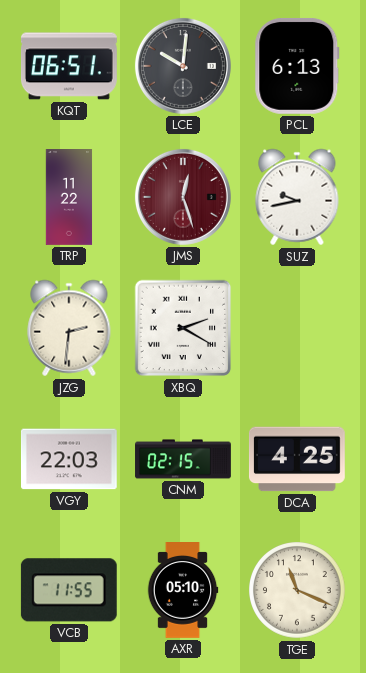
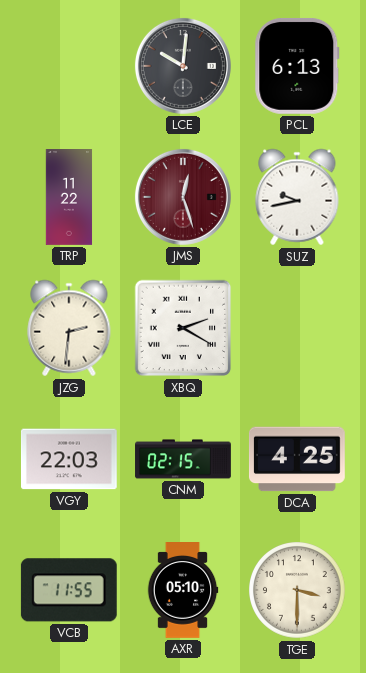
KQT: 06:51 -> none
TGE: 11:19 -> 3:30
